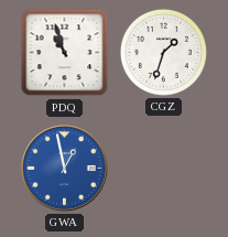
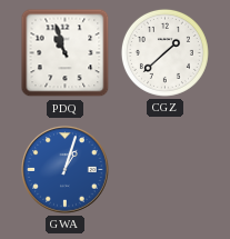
CGZ: 1:33 -> 1:38
GWA: 12:58 -> 1:03
